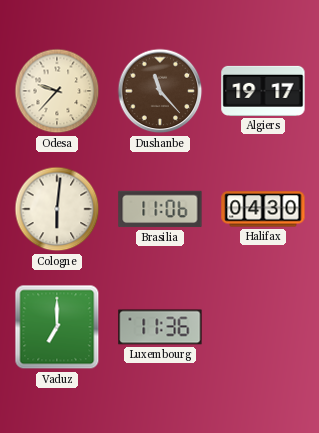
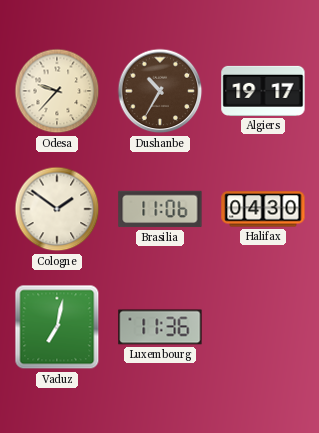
Dushanbe: 11:23 -> 10:35
Cologne: 6:01 -> 1:51
Vaduz: 7:00 -> 7:02
